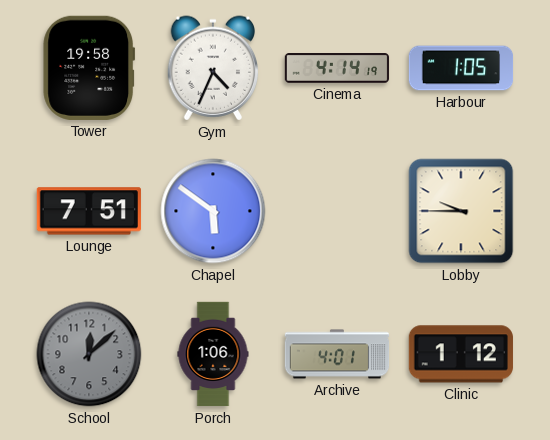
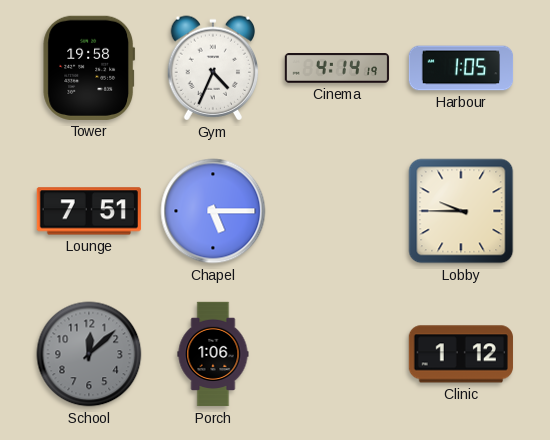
Chapel: 5:51 -> 5:15
Archive: 4:01 -> none
